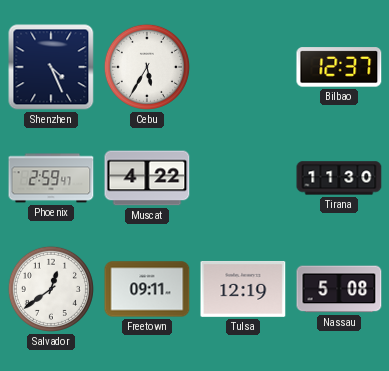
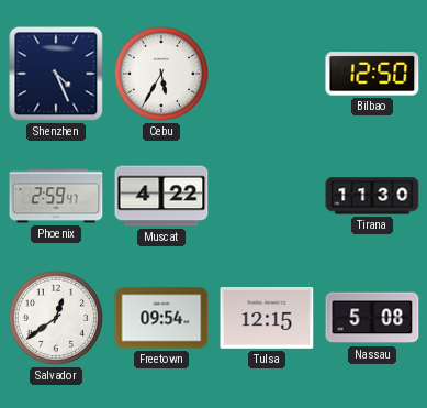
Bilbao: 12:37 -> 12:50
Freetown: 09:11 -> 09:54
Tulsa: 12:19 -> 12:15
